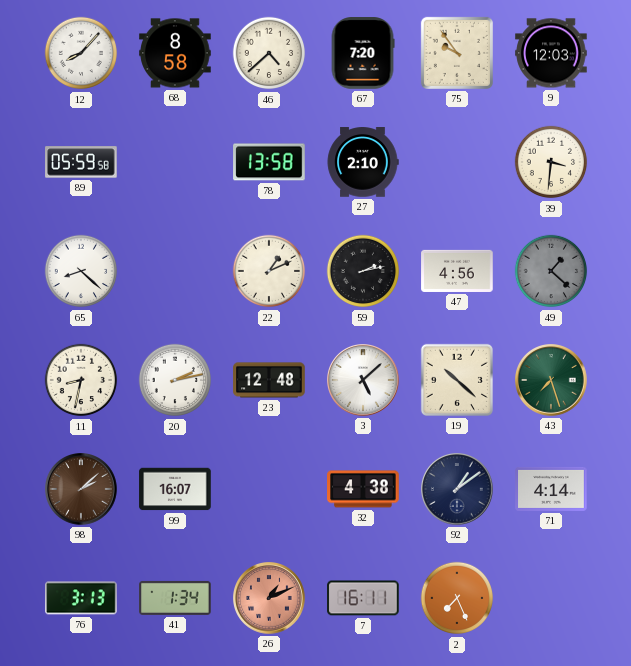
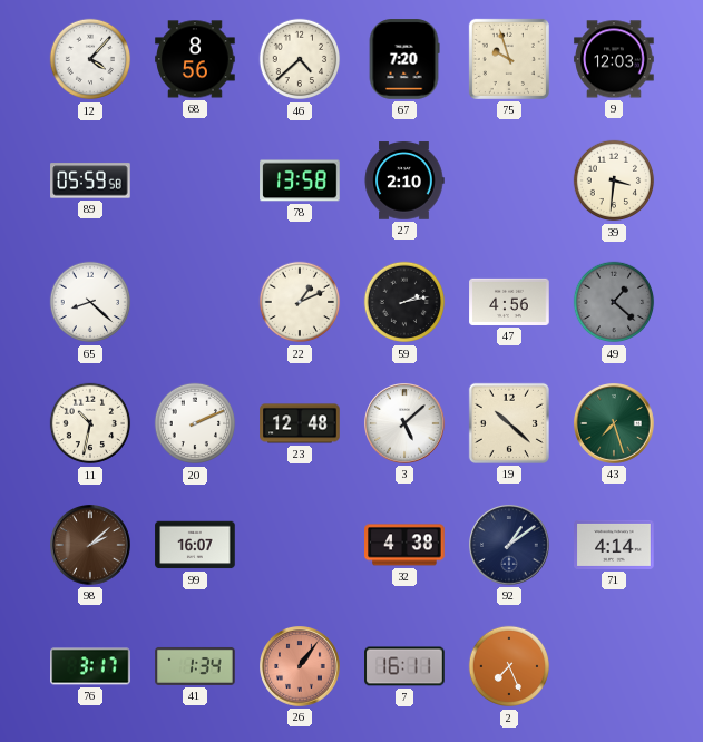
12: 8:07 -> 4:07
68: 8:58 -> 8:56
75: 9:54 -> 9:57
11: 8:32 -> 10:32
20: 2:13 -> 2:11
76: 3:13 -> 3:17
26: 1:11 -> 1:06
